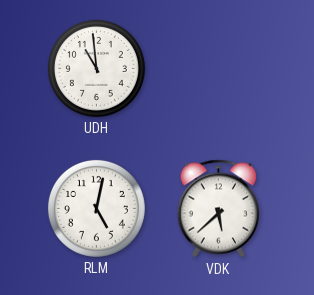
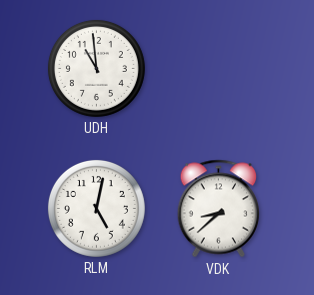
VDK: 5:38 -> 8:38
